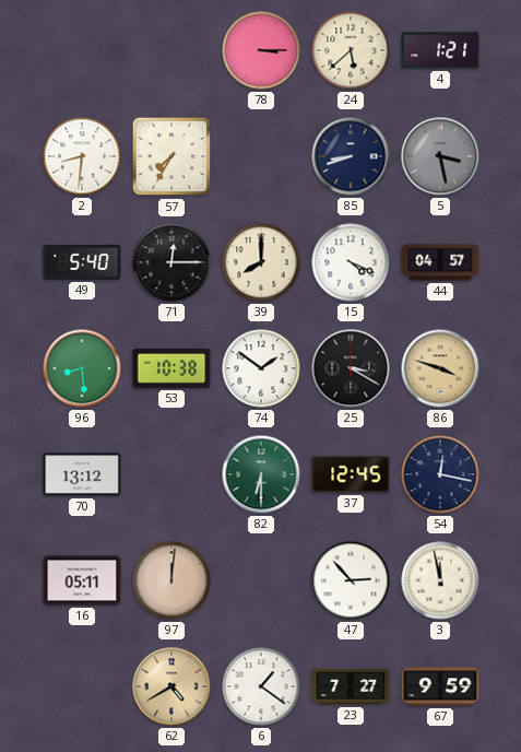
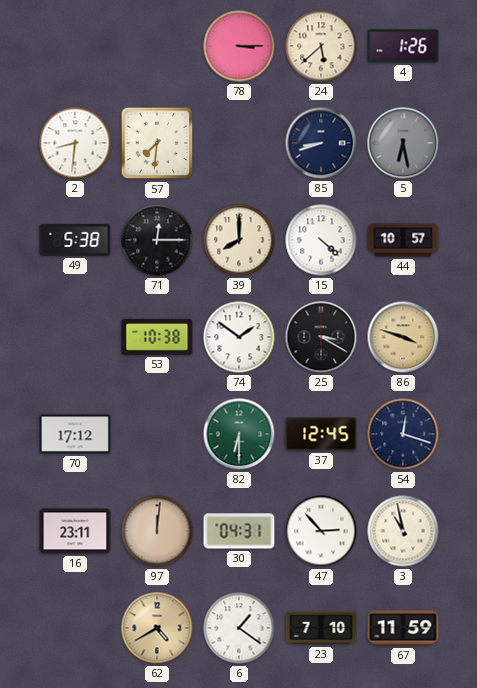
4: 1:21 -> 1:26
57: 7:35 -> 7:31
5: 3:28 -> 6:28
49: 5:40 -> 5:38
15: 4:19 -> 4:22
44: 04:57 -> 10:57
96: 8:29 -> none
70: 13:12 -> 17:12
54: 12:17 -> 12:18
16: 05:11 -> 23:11
30: none -> 04:31
3: 11:58 -> 10:58
23: 7:27 -> 7:10
67: 9:59 -> 11:59
